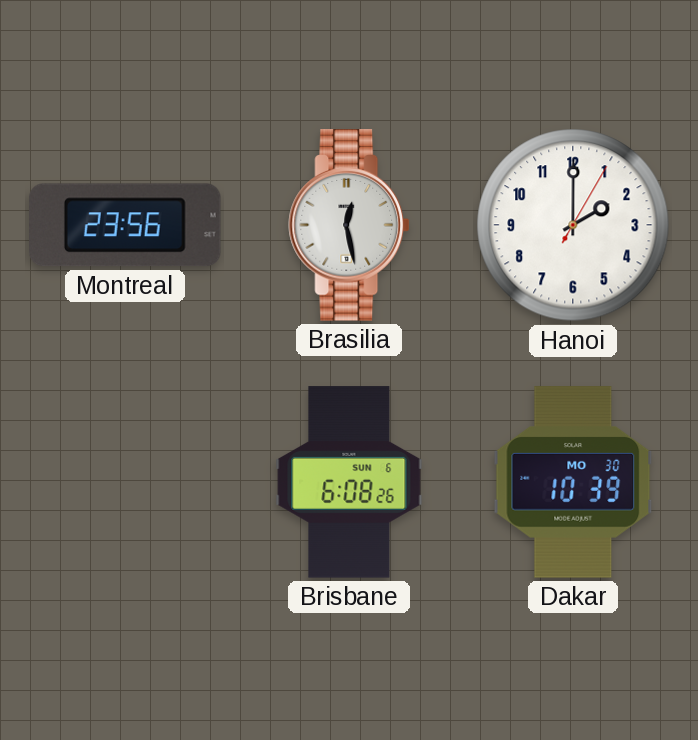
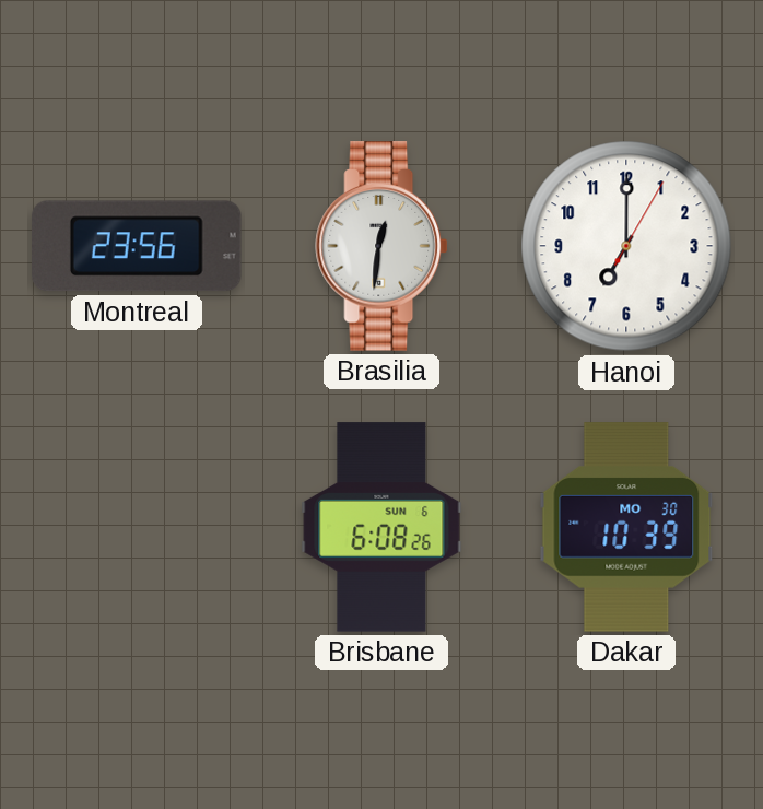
Brasilia: 12:28 -> 12:31
Hanoi: 2:00 -> 7:00
